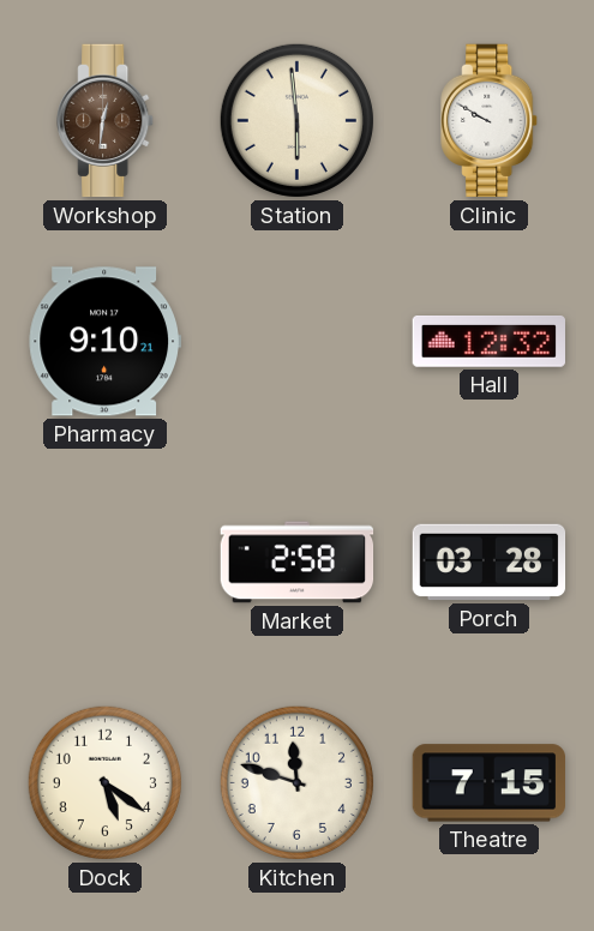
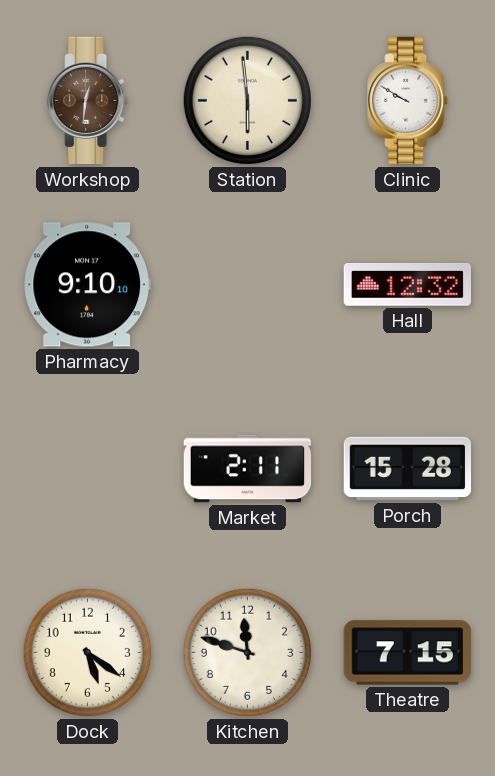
Pharmacy: 9:10:21 -> 9:10:10
Market: 2:58 -> 2:11
Porch: 03:28 -> 15:28
